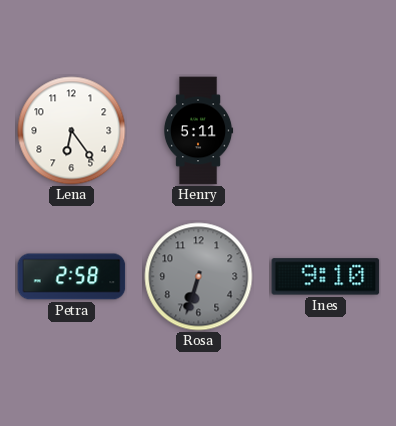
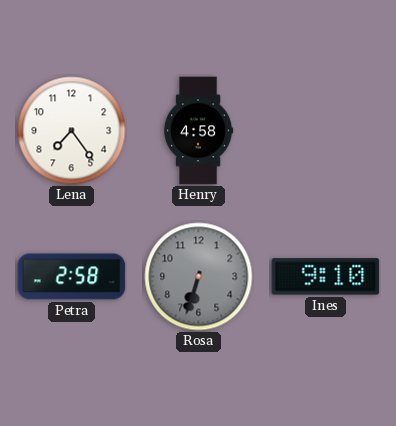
Lena: 6:24 -> 7:24
Henry: 5:11 -> 4:58
